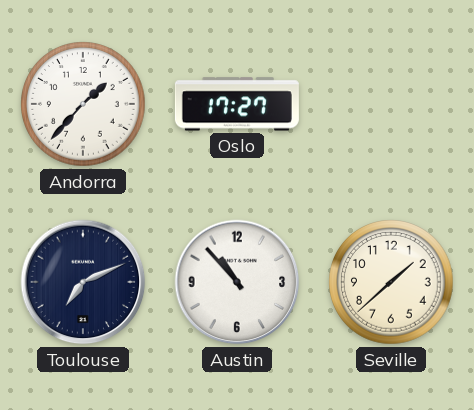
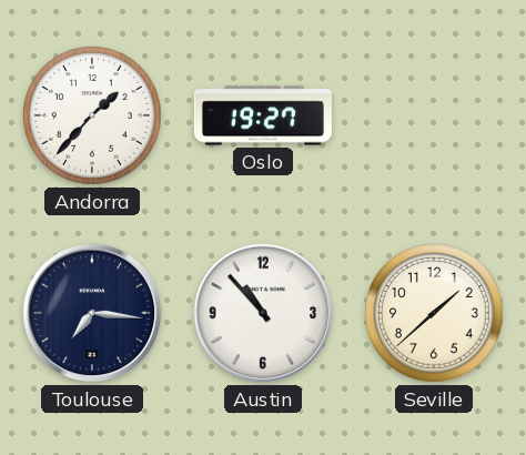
Oslo: 17:27 -> 19:27
Toulouse: 7:11 -> 7:16
